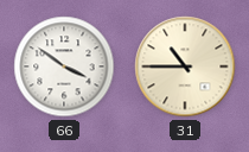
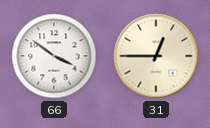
31: 10:45 -> 12:45
